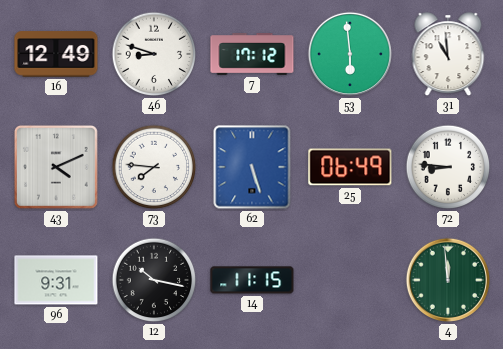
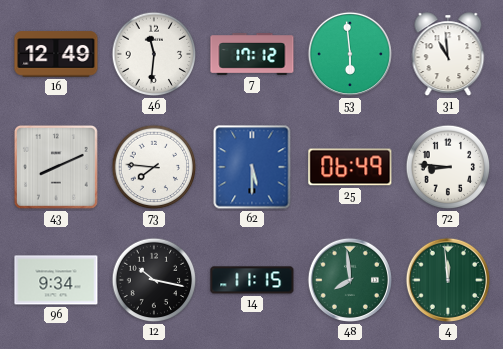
46: 8:48 -> 11:31
43: 4:11 -> 8:11
62: 5:27 -> 5:30
96: 9:31 -> 9:34
48: none -> 7:59
